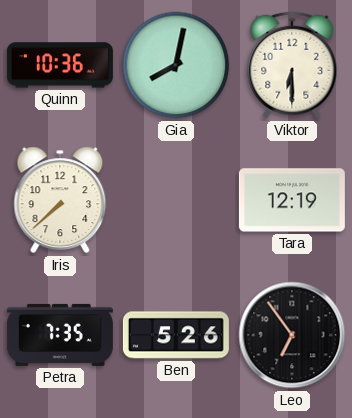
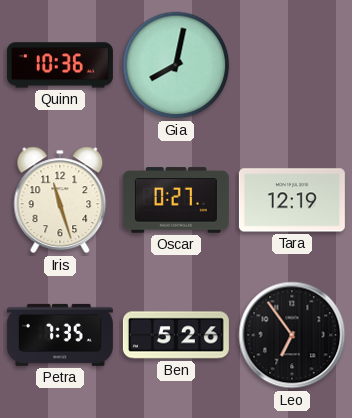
Viktor: 6:30 -> none
Iris: 7:38 -> 11:27
Oscar: none -> 0:27
